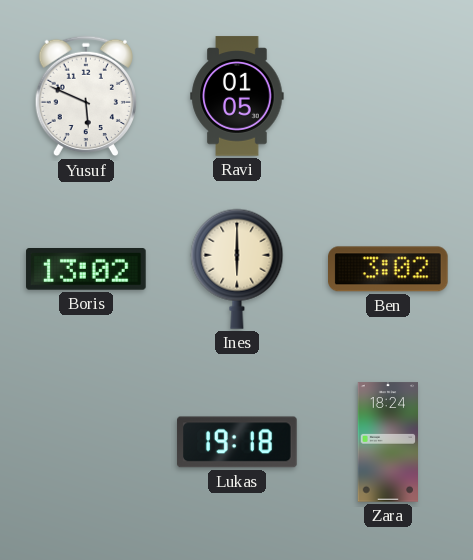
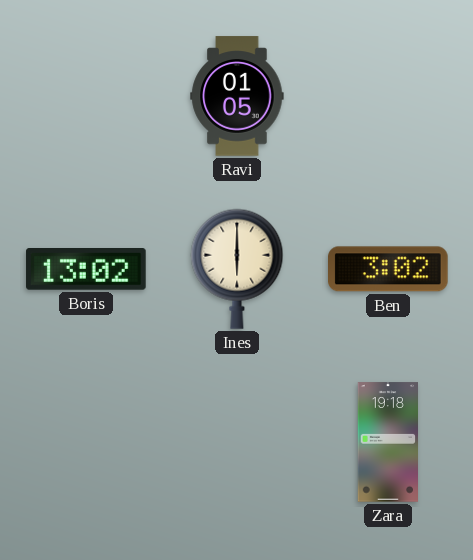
Yusuf: 5:49 -> none
Lukas: 19:18 -> none
Zara: 18:24 -> 19:18
